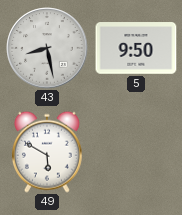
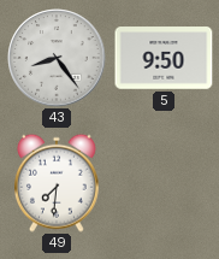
43: 8:28 -> 8:24
49: 5:50 -> 7:31
